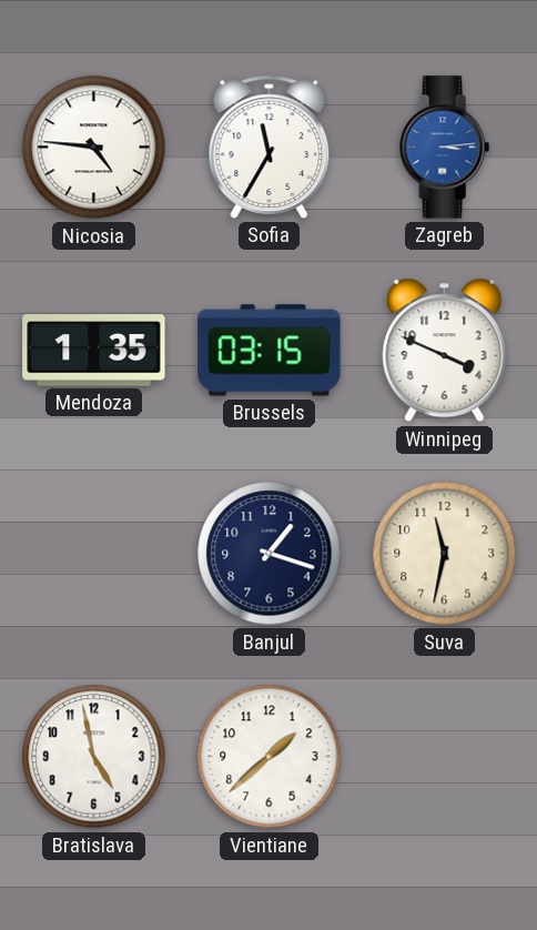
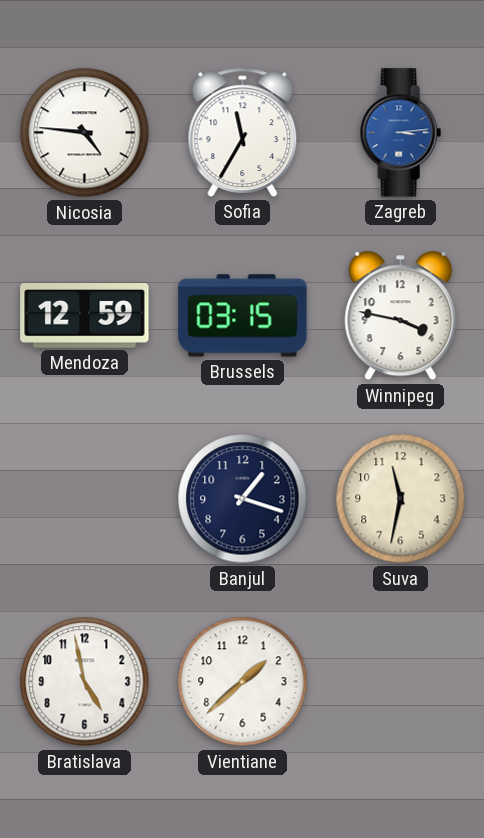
Mendoza: 1:35 -> 12:59
Winnipeg: 3:49 -> 3:47
